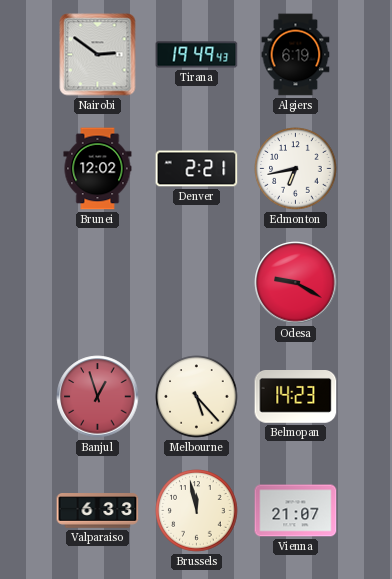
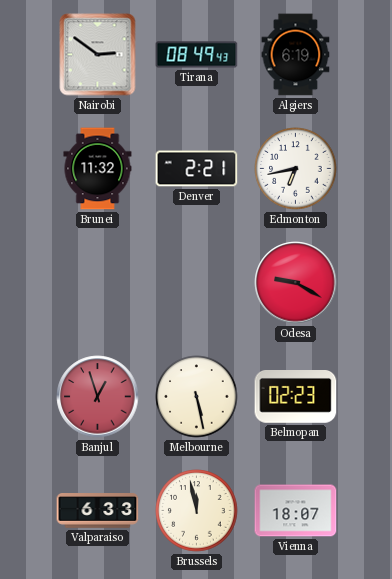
Tirana: 19:49 -> 08:49
Brunei: 12:02 -> 11:32
Melbourne: 5:23 -> 5:28
Belmopan: 14:23 -> 02:23
Vienna: 21:07 -> 18:07
